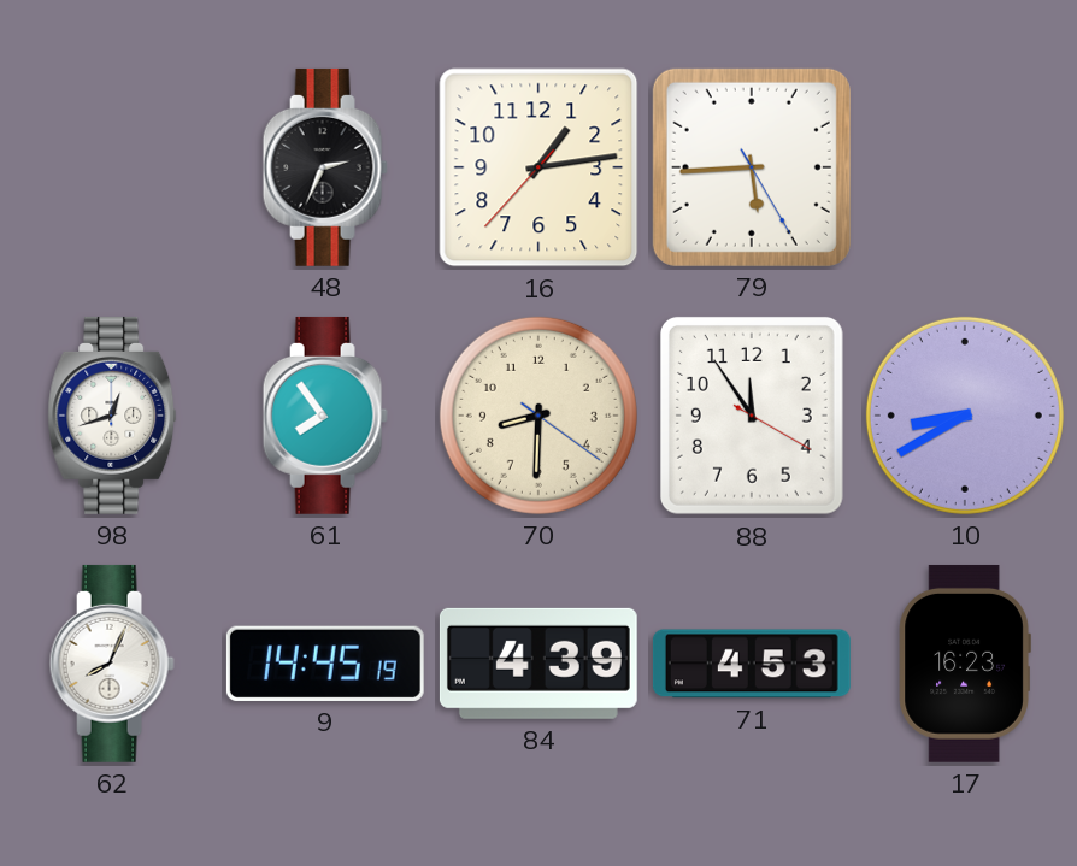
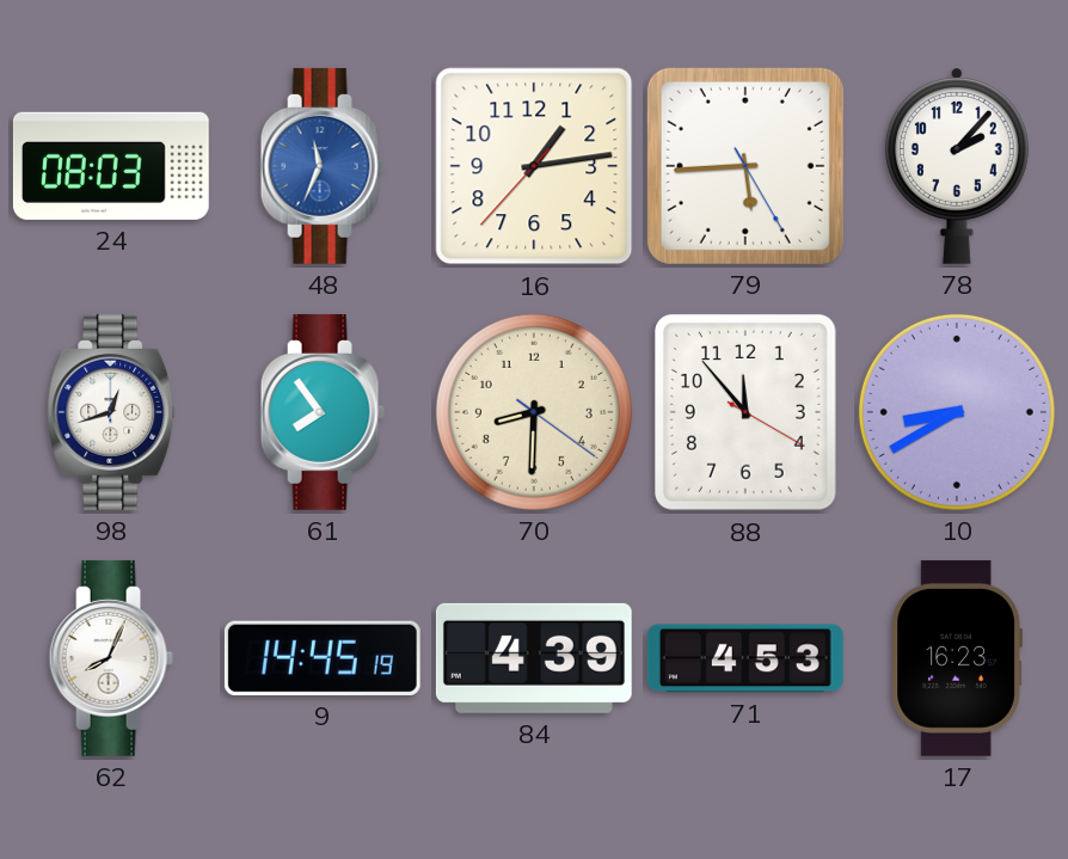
24: none -> 08:03
48: 2:34 -> 11:34
48 dial: black -> blue
78: none -> 2:07
88: 11:54 -> 11:53
